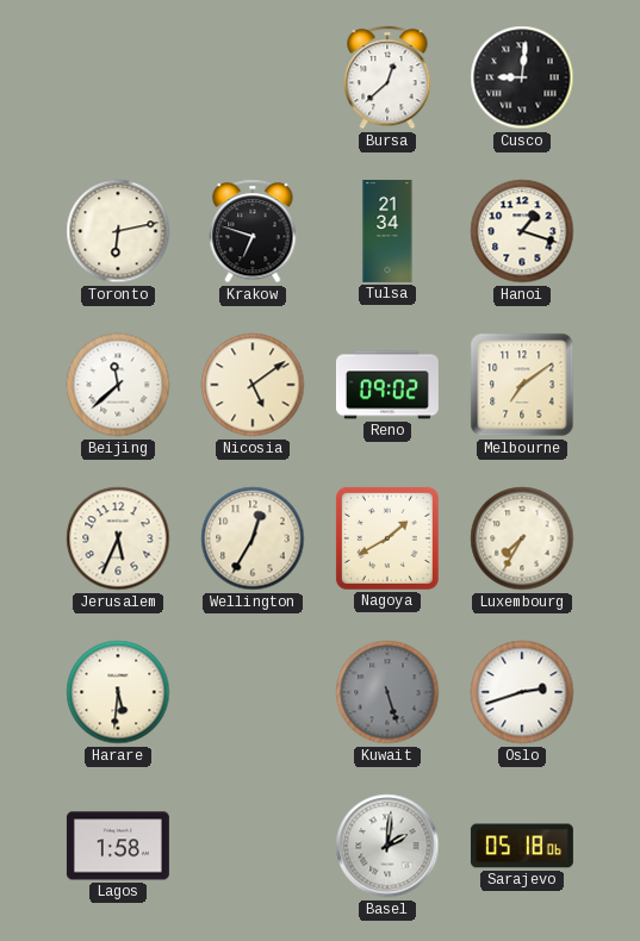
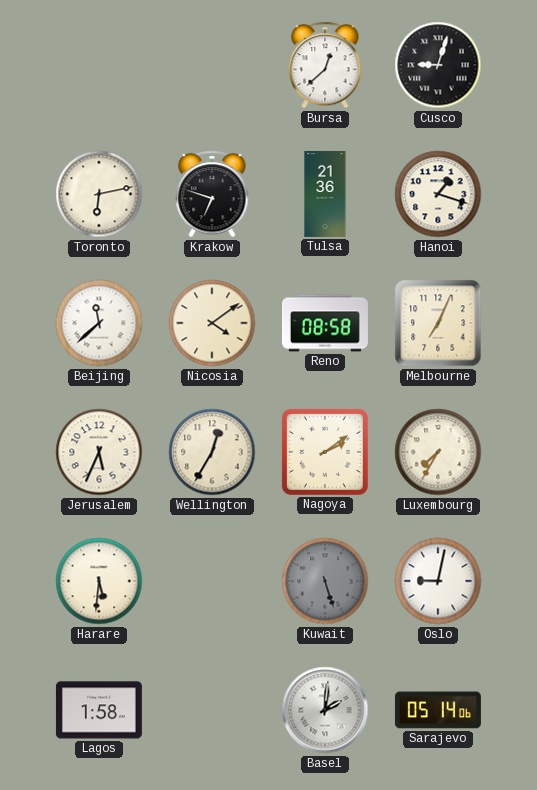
Cusco: 9:01 -> 9:03
Tulsa: 21:34 -> 21:36
Nicosia: 5:09 -> 4:09
Reno: 09:02 -> 08:58
Melbourne: 7:09 -> 7:04
Nagoya: 1:40 -> 2:09
Oslo: 2:42 -> 9:02
Sarajevo: 05:18 -> 05:14
